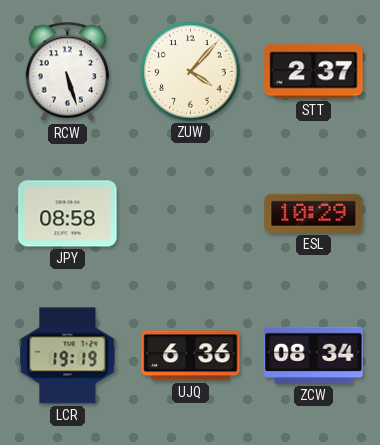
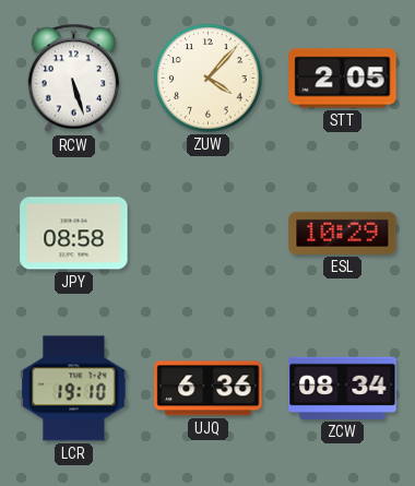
STT: 2:37 -> 2:05
LCR: 19:19 -> 19:10
